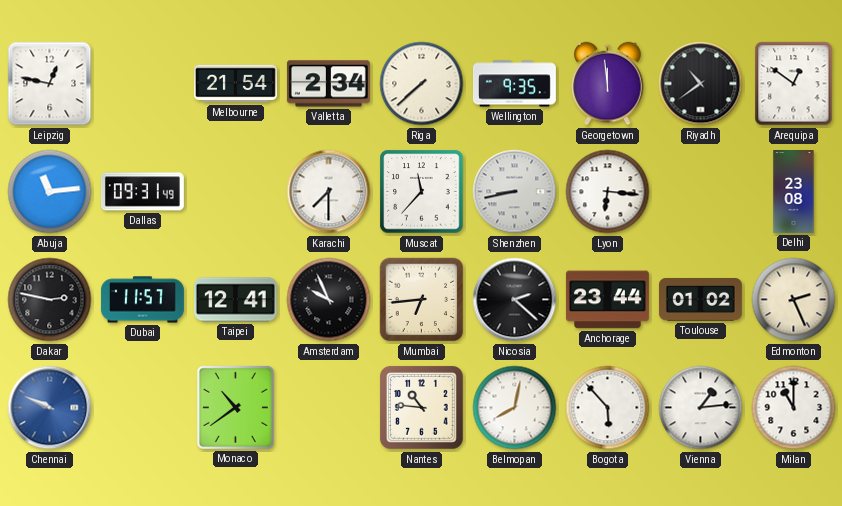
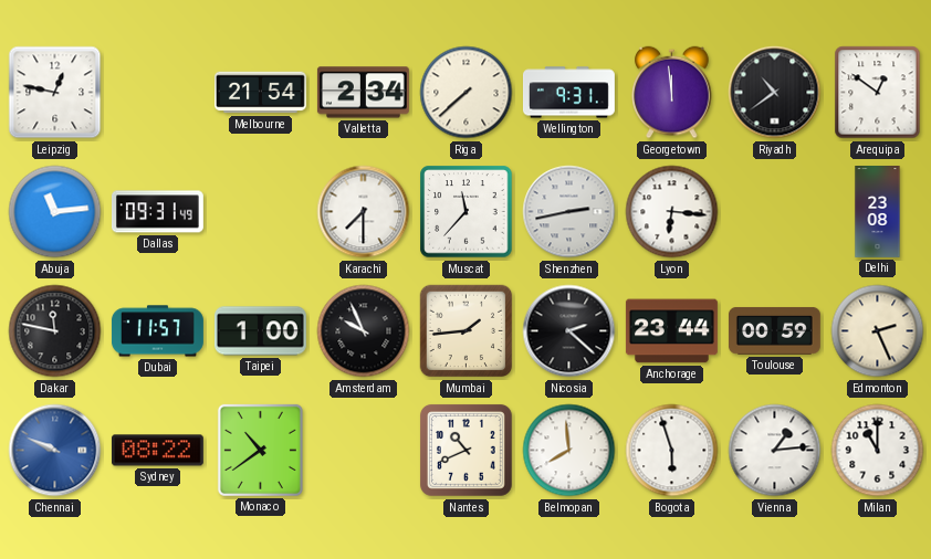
Wellington: 9:35 -> 9:31
Shenzhen: 8:43 -> 2:43
Dakar: 2:47 -> 11:47
Taipei: 12:41 -> 1:00
Mumbai: 6:44 -> 1:44
Toulouse: 01:02 -> 00:59
Sydney: none -> 08:22
Nantes: 10:46 -> 10:41
Belmopan: 8:02 -> 7:59
Bogota: 5:53 -> 5:57
